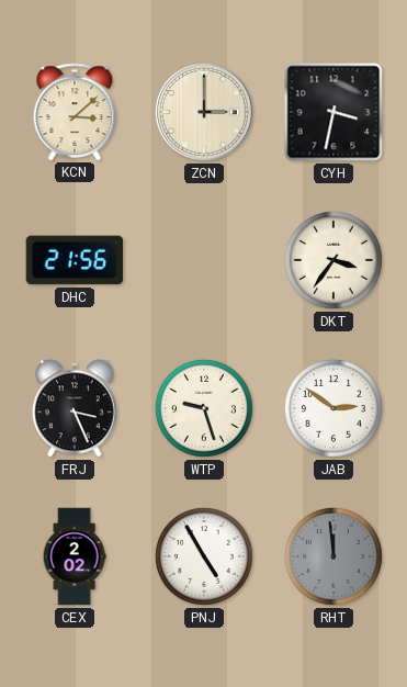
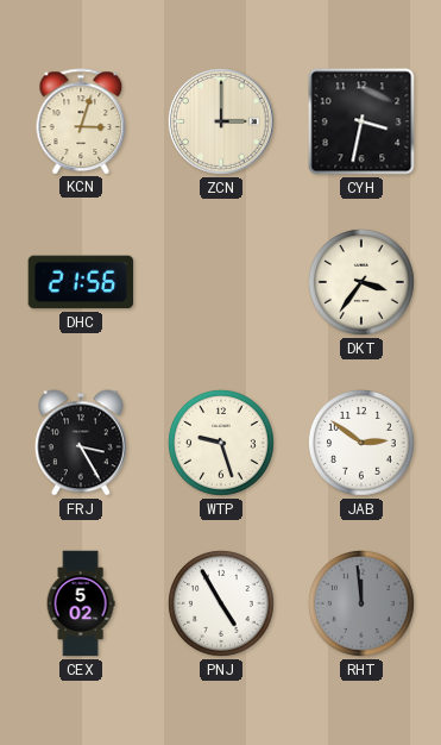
KCN: 3:08 -> 3:03
FRJ: 3:26 -> 3:25
CEX: 2:02 -> 5:02
